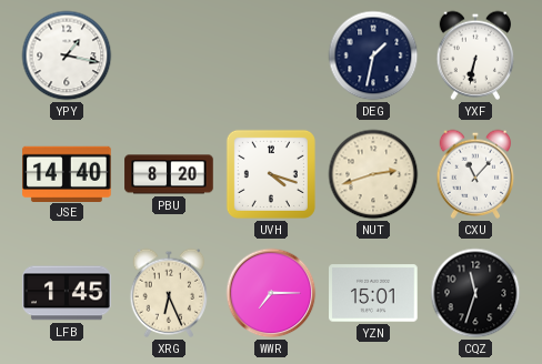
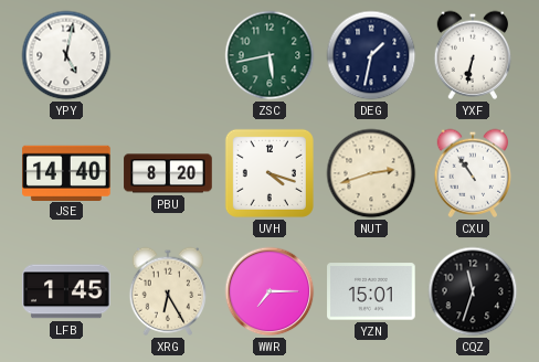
YPY: 1:17 -> 5:02
ZSC: none -> 5:43
CXU: 11:07 -> 10:54
XRG: 6:26 -> 6:25
